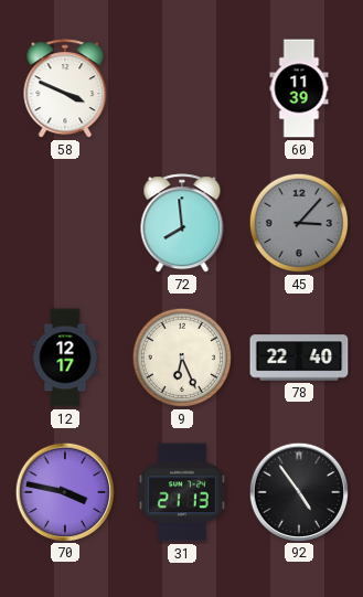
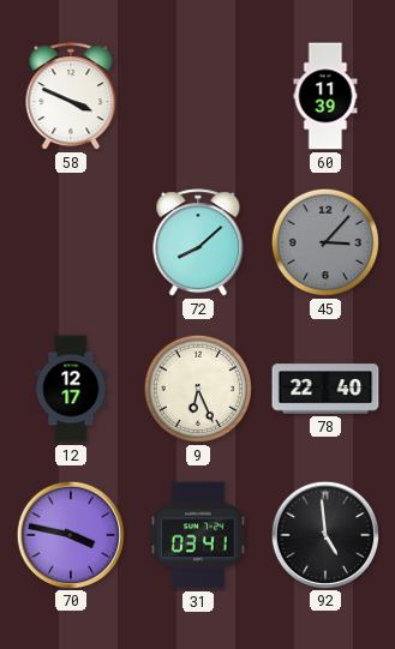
72: 7:59 -> 8:08
31: 21:13 -> 03:41
92: 4:54 -> 4:59
